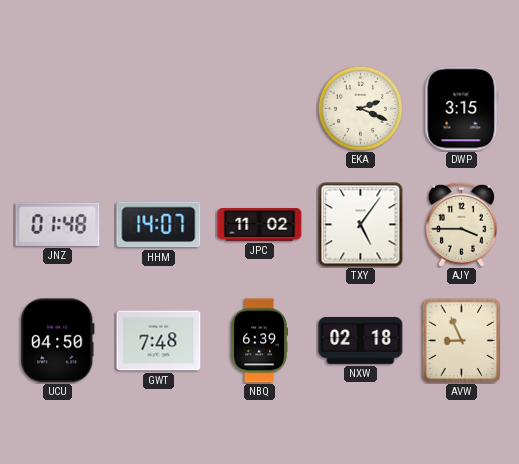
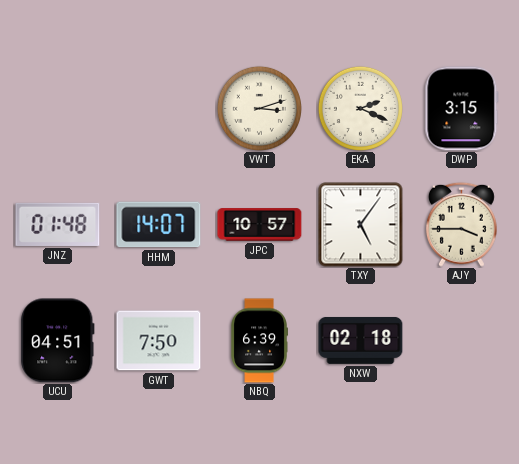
VWT: none -> 3:12
JPC: 11:02 -> 10:57
UCU: 04:50 -> 04:51
GWT: 7:48 -> 7:50
AVW: 8:56 -> none
